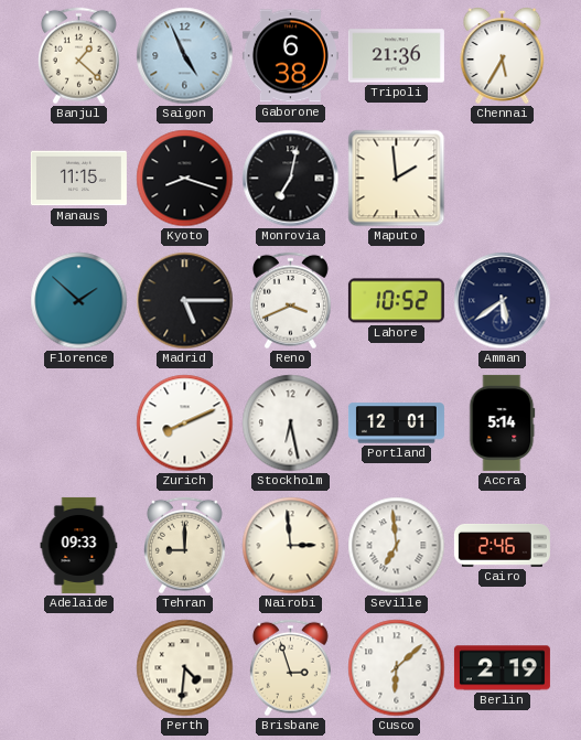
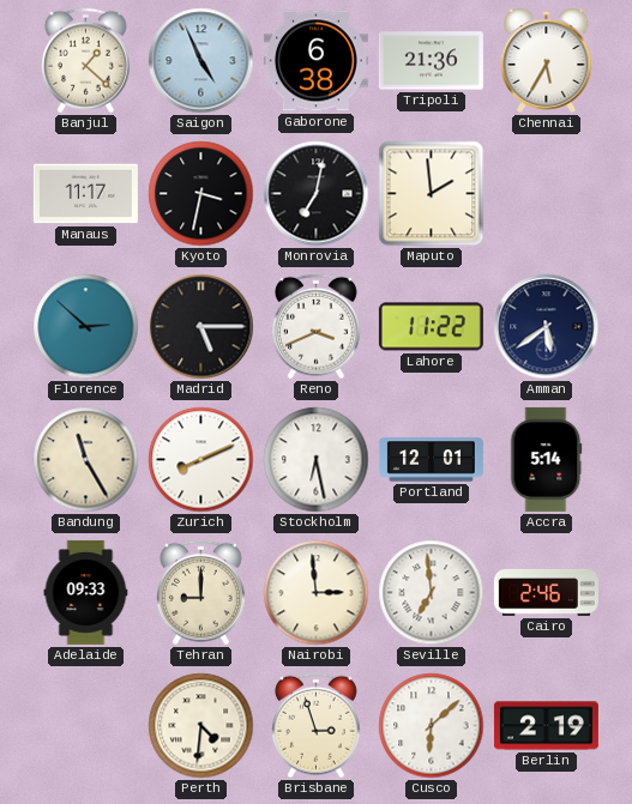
Manaus: 11:15 -> 11:17
Kyoto: 8:18 -> 3:32
Florence: 1:52 -> 2:52
Lahore: 10:52 -> 11:22
Bandung: none -> 11:25
